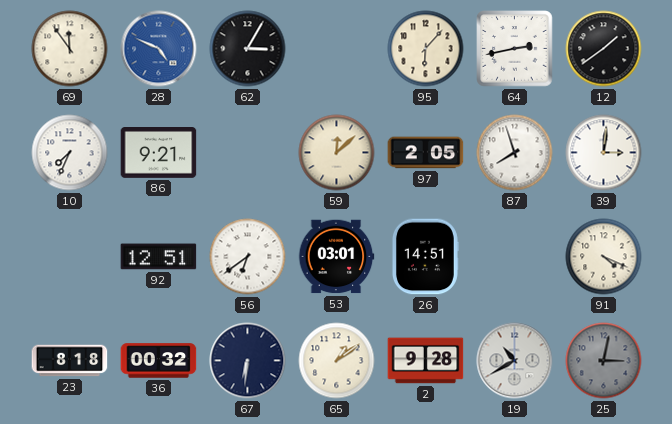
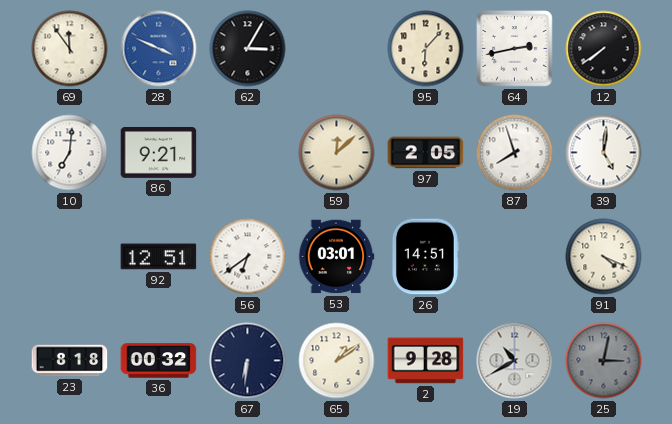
28: 4:49 -> 3:49
12: 1:39 -> 7:39
10: 7:34 -> 7:01
39: 3:01 -> 5:01
